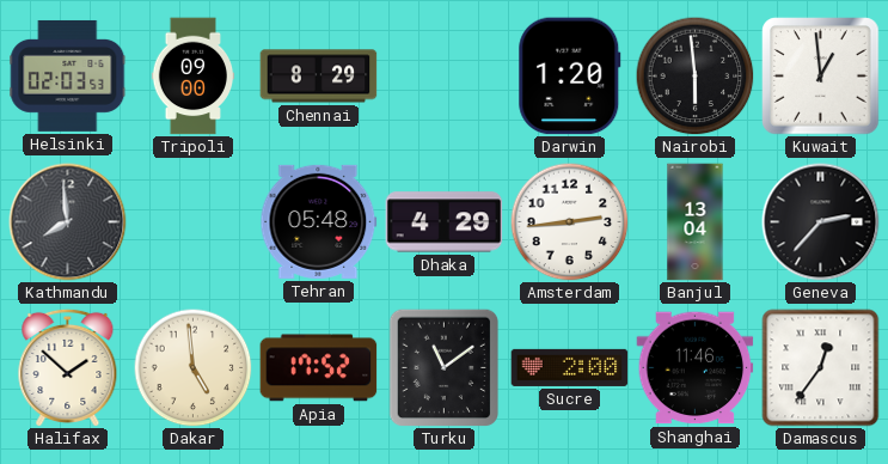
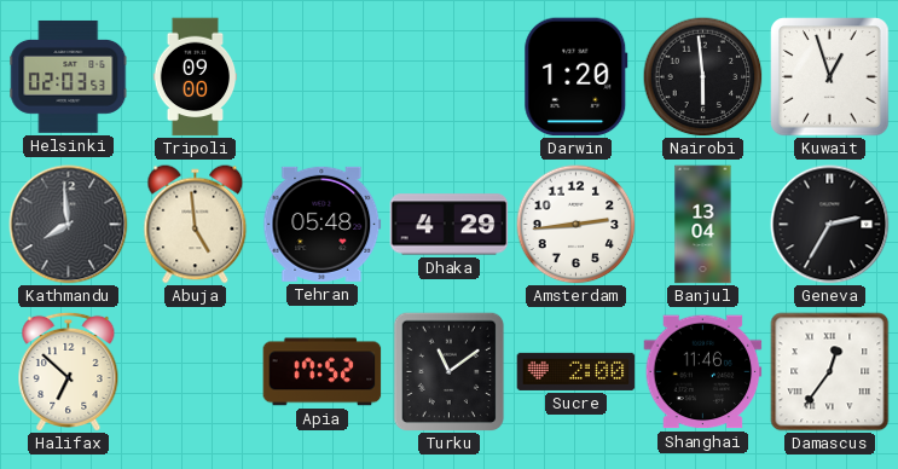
Chennai: 8:29 -> none
Kuwait: 12:59 -> 12:57
Abuja: none -> 4:59
Geneva: 2:37 -> 2:35
Halifax: 1:52 -> 6:52
Dakar: 4:59 -> none
